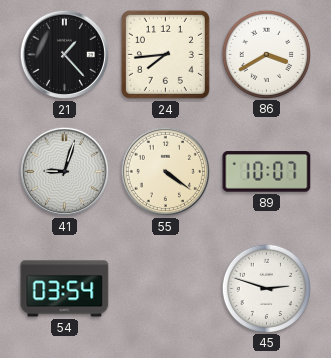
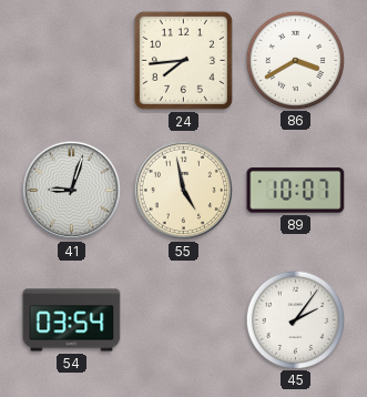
21: 1:23 -> none
55: 4:21 -> 4:58
45: 2:48 -> 2:06
